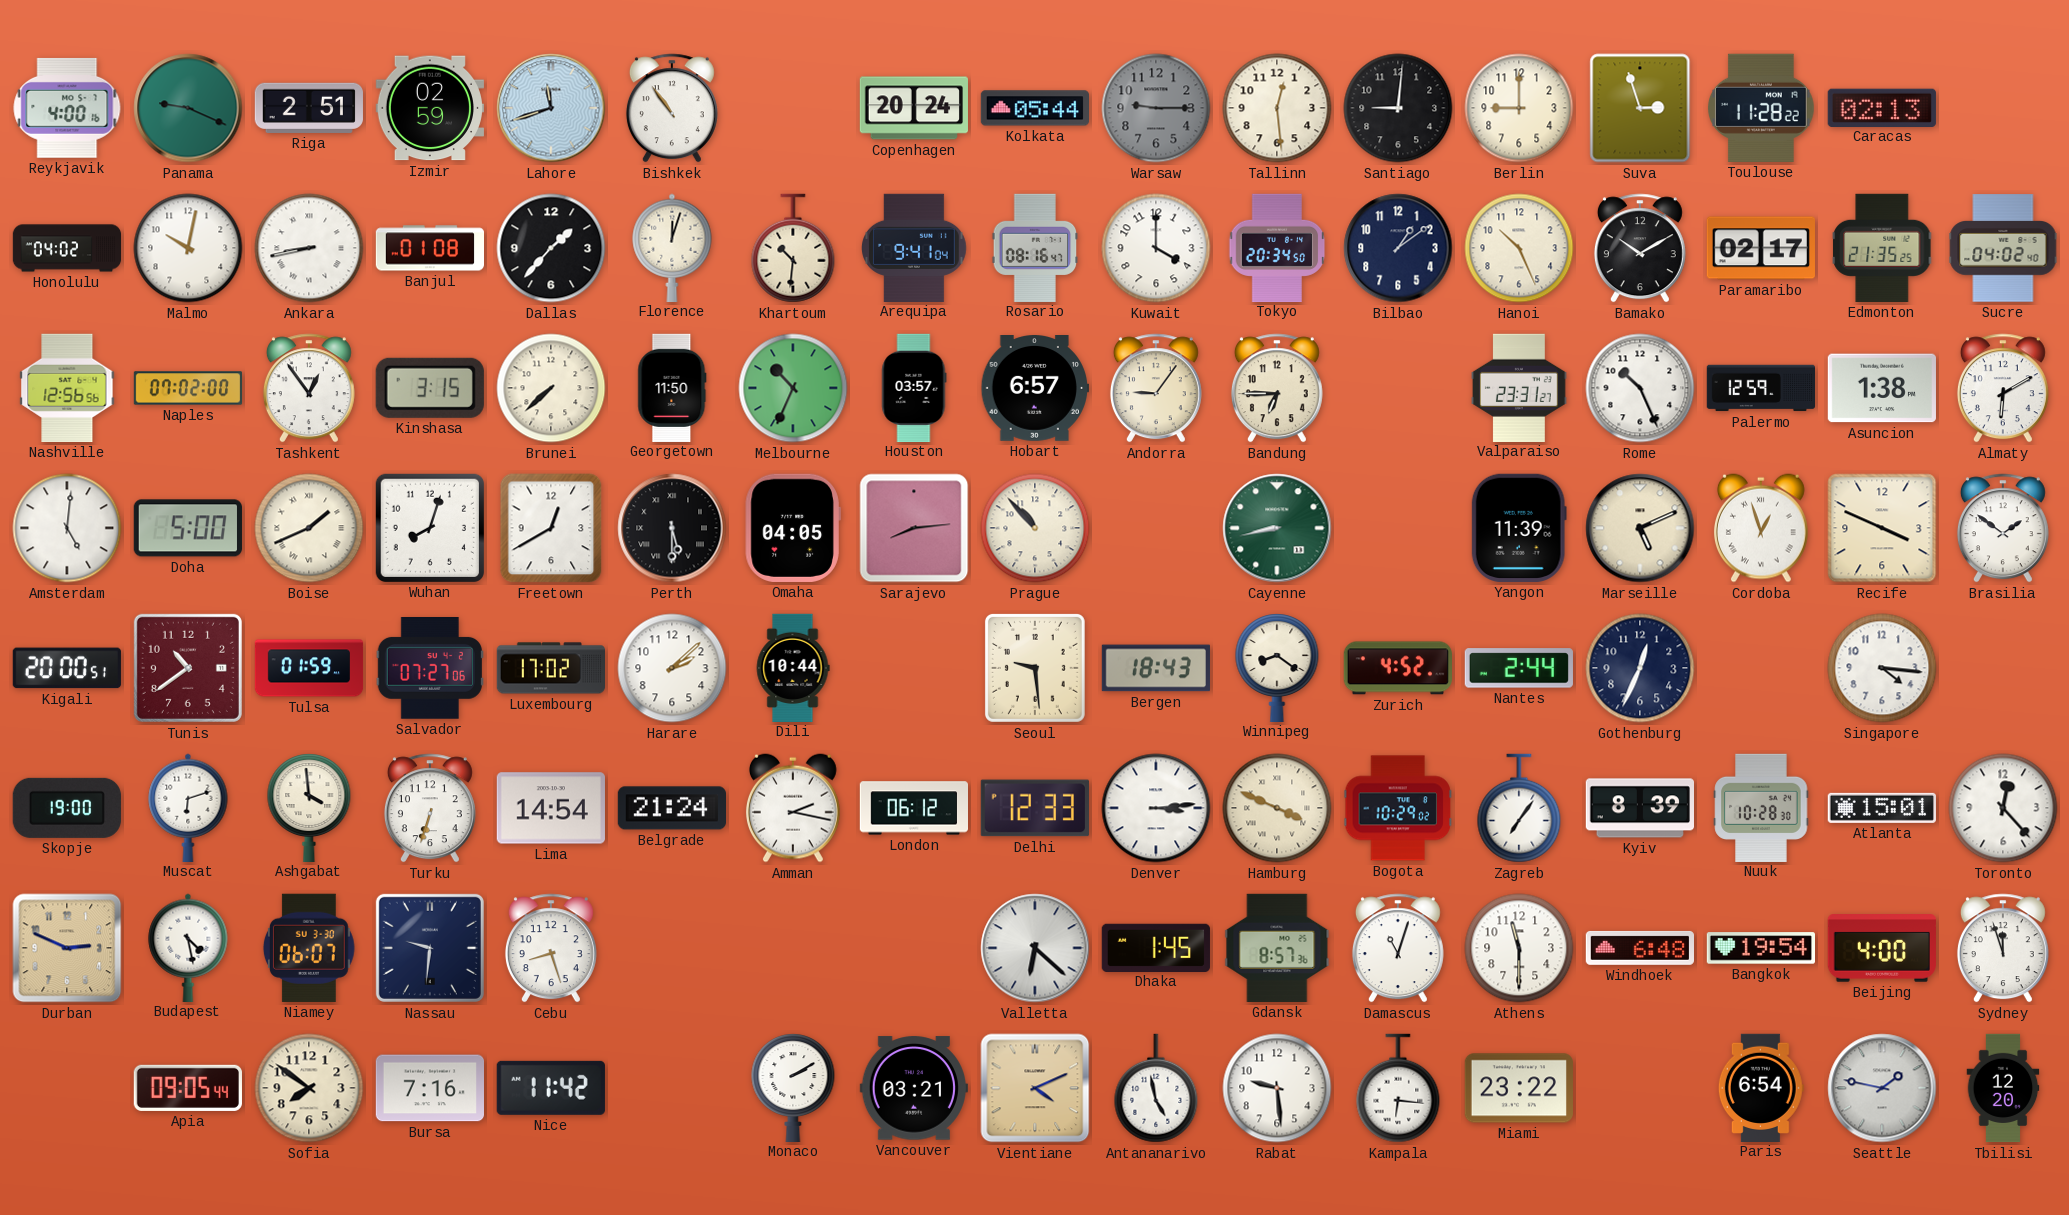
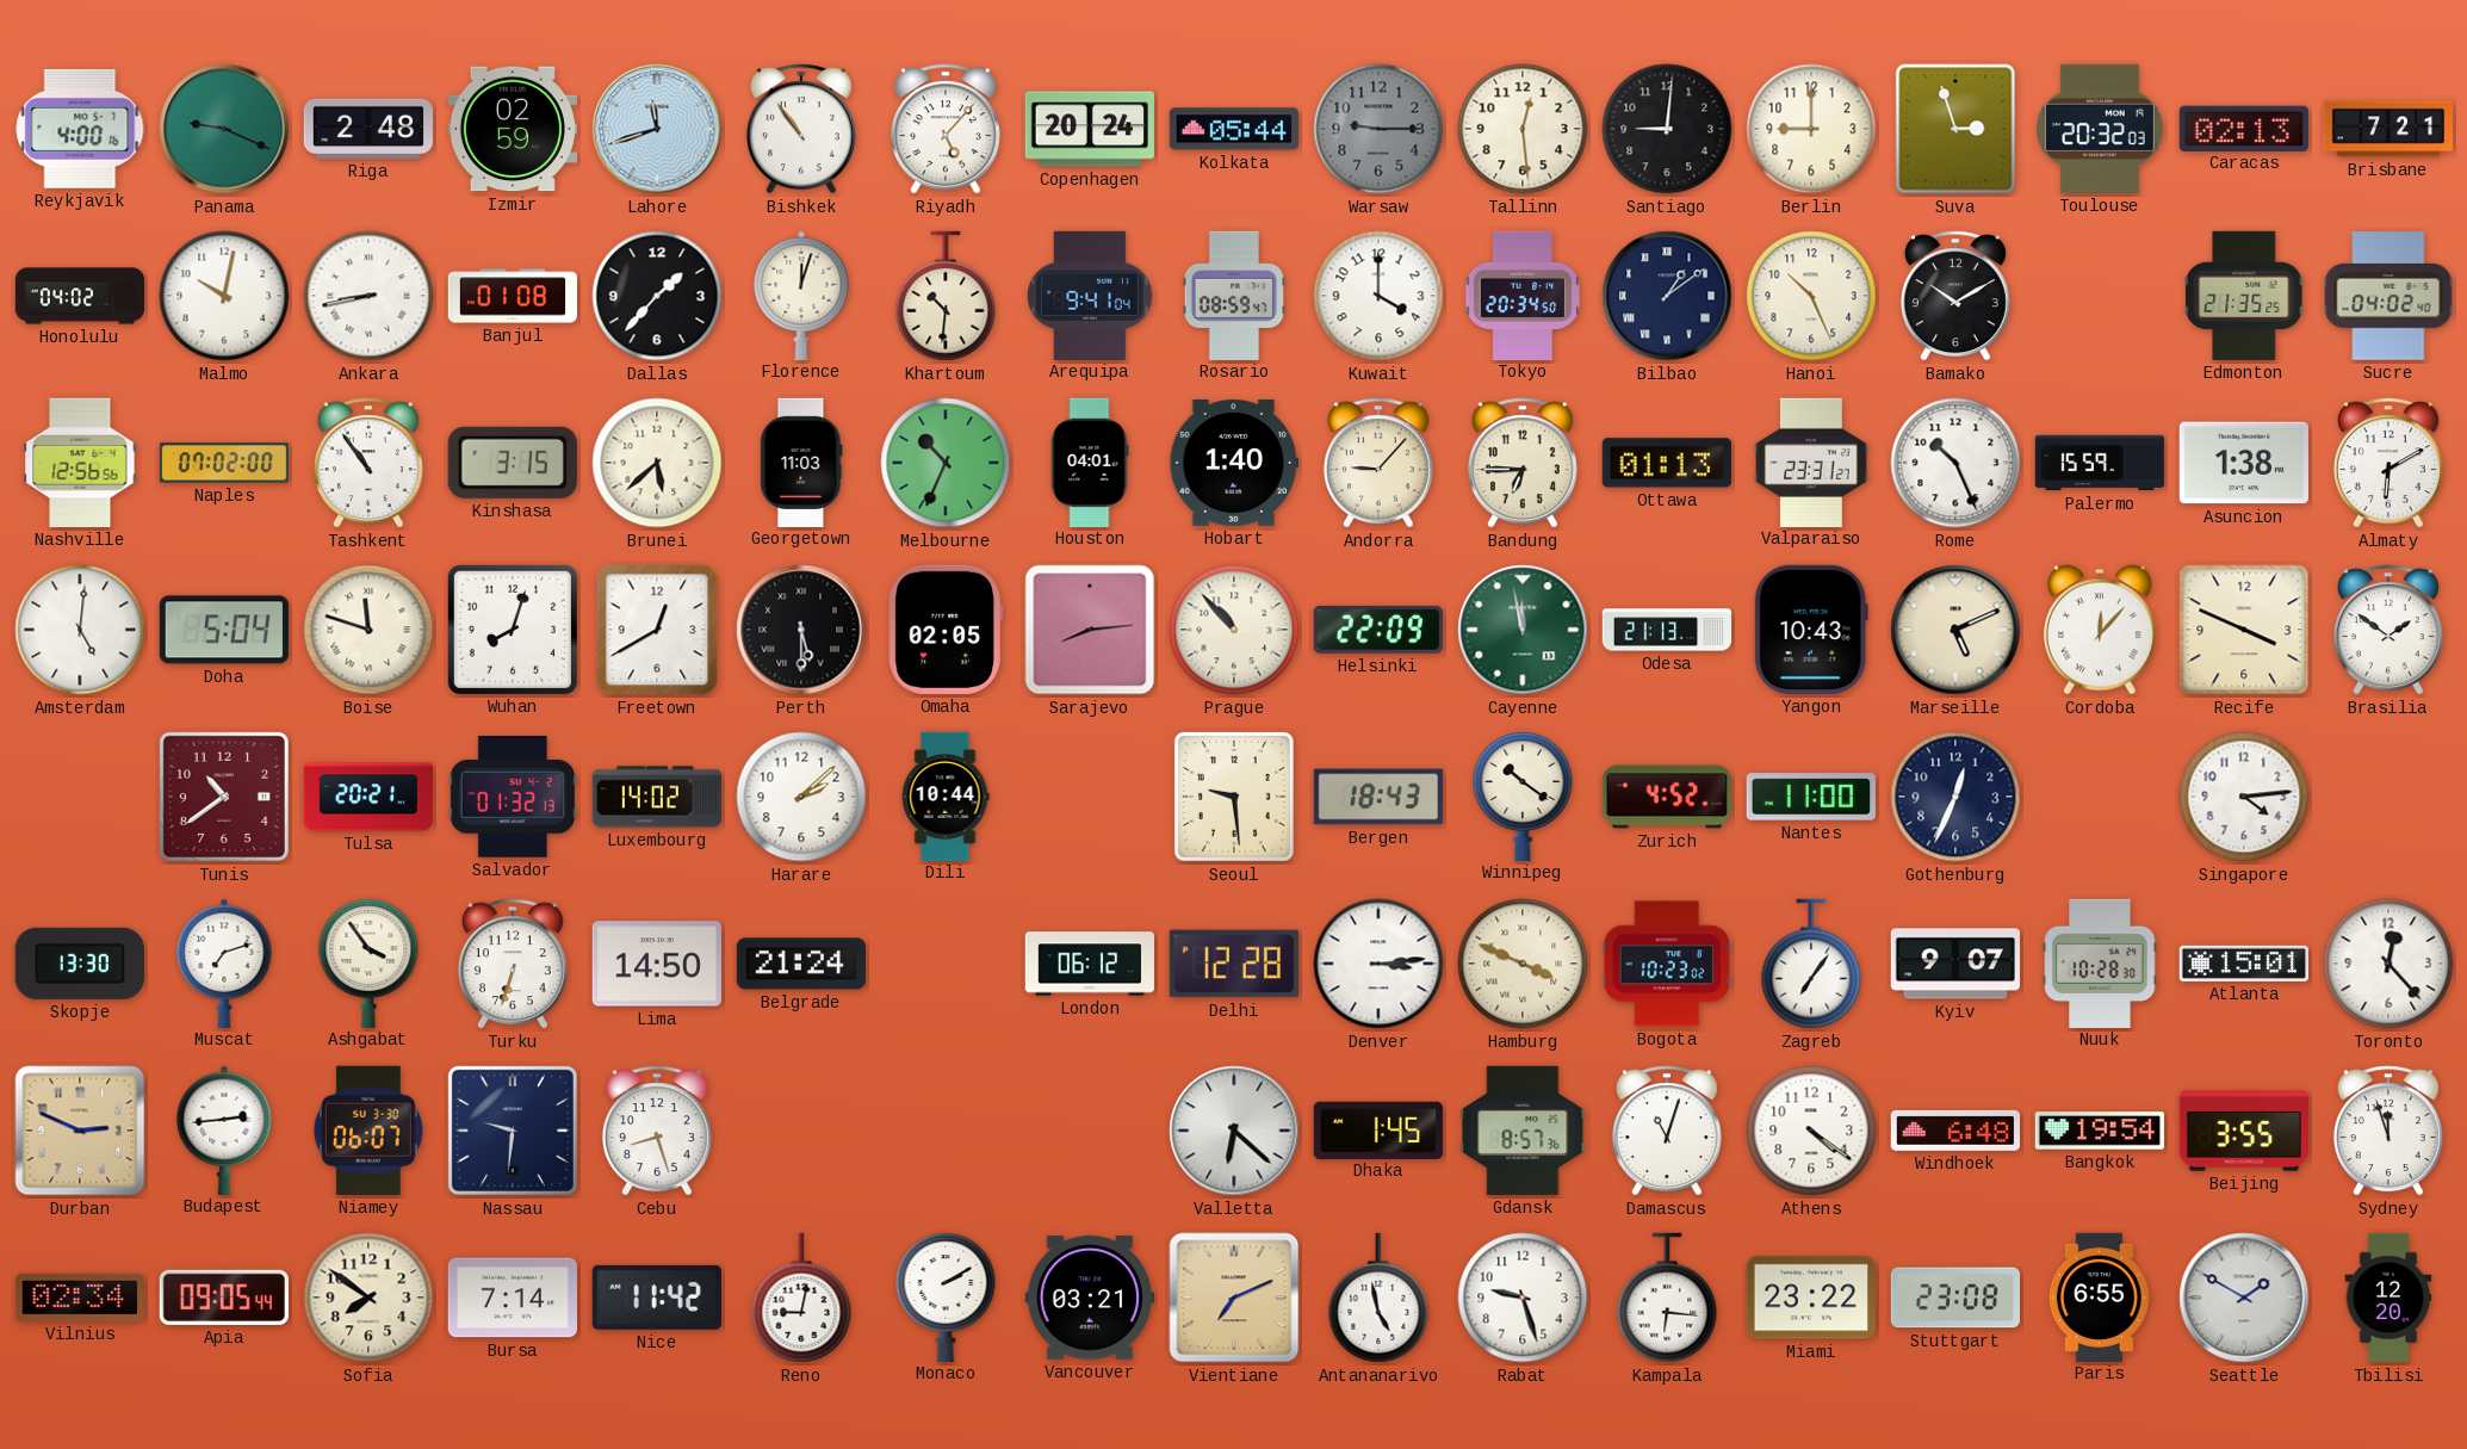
Riga: 2:51 -> 2:48
Riyadh: none -> 5:07
Toulouse: 11:28 -> 20:32
Brisbane: none -> 7:21
Rosario: 08:16 -> 08:59
Bilbao numerals: Arabic -> Roman
Paramaribo: 02:17 -> none
Tashkent: 12:54 -> 10:54
Brunei: 7:38 -> 5:38
Georgetown: 11:50 -> 11:03
Houston: 03:57 -> 04:01
Hobart: 6:57 -> 1:40
Andorra: 9:06 -> 9:07
Ottawa: none -> 01:13
Palermo: 12:59 -> 15:59
Doha: 5:00 -> 5:04
Boise: 1:41 -> 11:48
Omaha: 04:05 -> 02:05
Helsinki: none -> 22:09
Cayenne: 8:43 -> 11:58
Odesa: none -> 21:13
Yangon: 11:39 -> 10:43
Cordoba: 12:57 -> 12:07
Kigali: 20:00 -> none
Tulsa: 01:59 -> 20:21
Salvador: 07:27 -> 01:32
Luxembourg: 17:02 -> 14:02
Winnipeg: 8:21 -> 10:21
Nantes: 2:44 -> 11:00
Singapore: 4:16 -> 4:14
Skopje: 19:00 -> 13:30
Muscat: 6:12 -> 7:12
Ashgabat: 3:59 -> 3:54
Lima: 14:54 -> 14:50
Amman: 2:17 -> none
Delhi: 12:33 -> 12:28
Bogota: 10:29 -> 10:23
Kyiv: 8:39 -> 9:07
Budapest: 4:28 -> 2:44
Athens: 11:30 -> 4:21
Beijing: 4:00 -> 3:55
Vilnius: none -> 02:34
Bursa: 7:16 -> 7:14
Reno: none -> 9:02
Vientiane: 4:11 -> 7:11
Rabat: 9:29 -> 9:27
Stuttgart: none -> 23:08
Paris: 6:54 -> 6:55
Seattle: 1:47 -> 1:50
